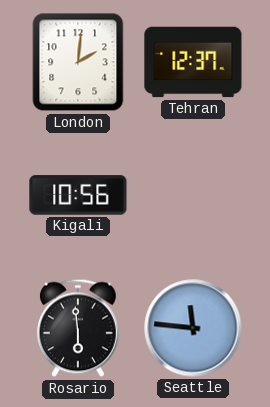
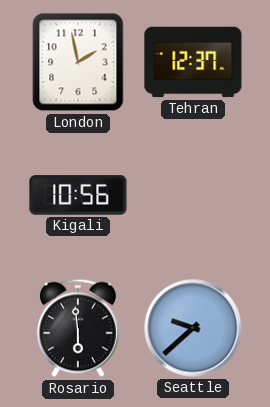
London: 2:01 -> 1:58
Seattle: 11:46 -> 9:38
